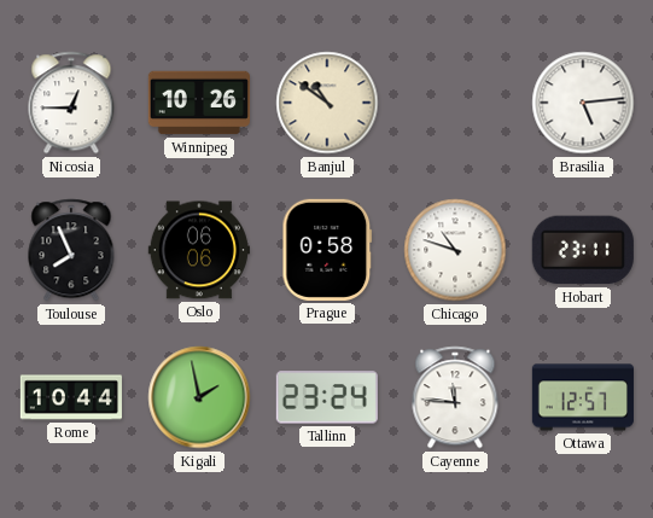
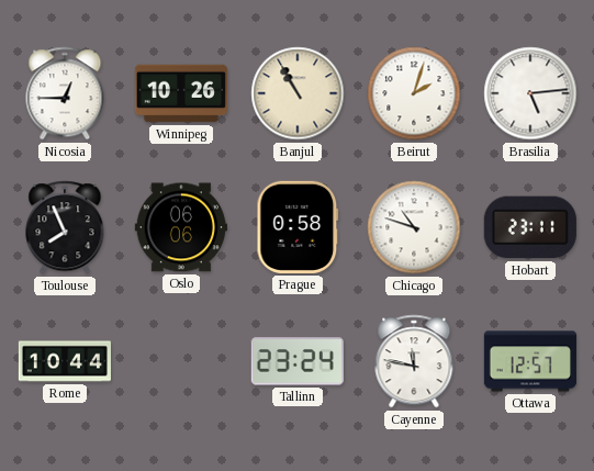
Banjul: 10:51 -> 10:55
Beirut: none -> 2:03
Kigali: 1:58 -> none
Cayenne: 11:46 -> 11:47
